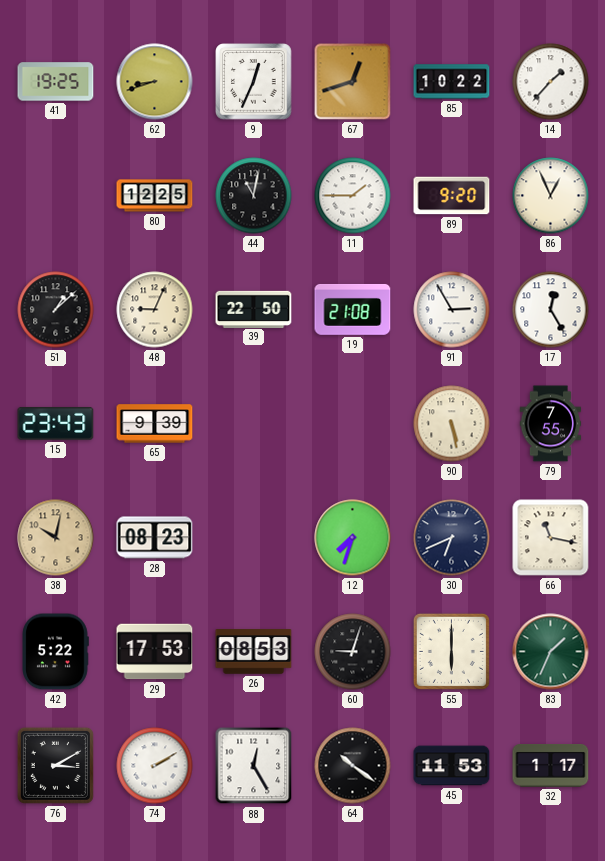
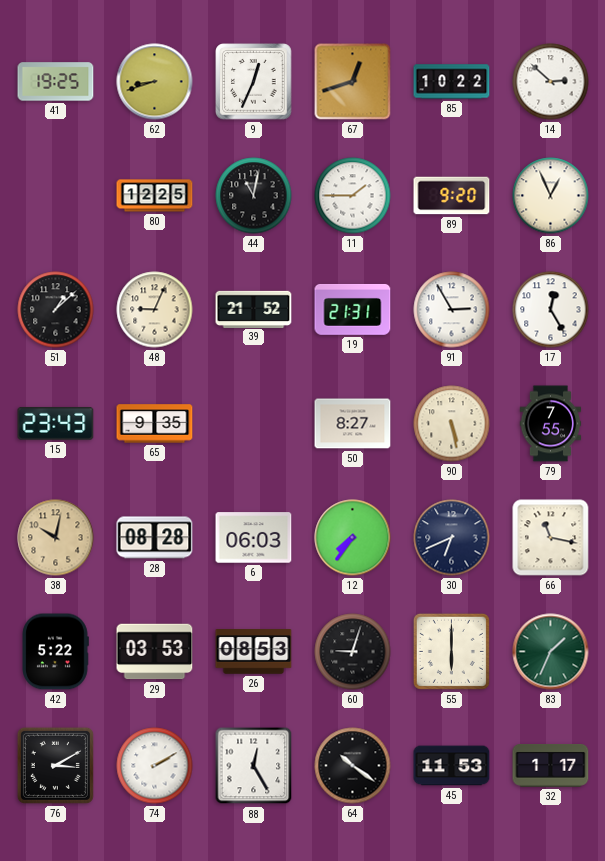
14: 1:37 -> 2:52
39: 22:50 -> 21:52
19: 21:08 -> 21:31
65: 9:39 -> 9:35
50: none -> 8:27
28: 08:23 -> 08:28
6: none -> 06:03
12: 7:33 -> 7:36
29: 17:53 -> 03:53
